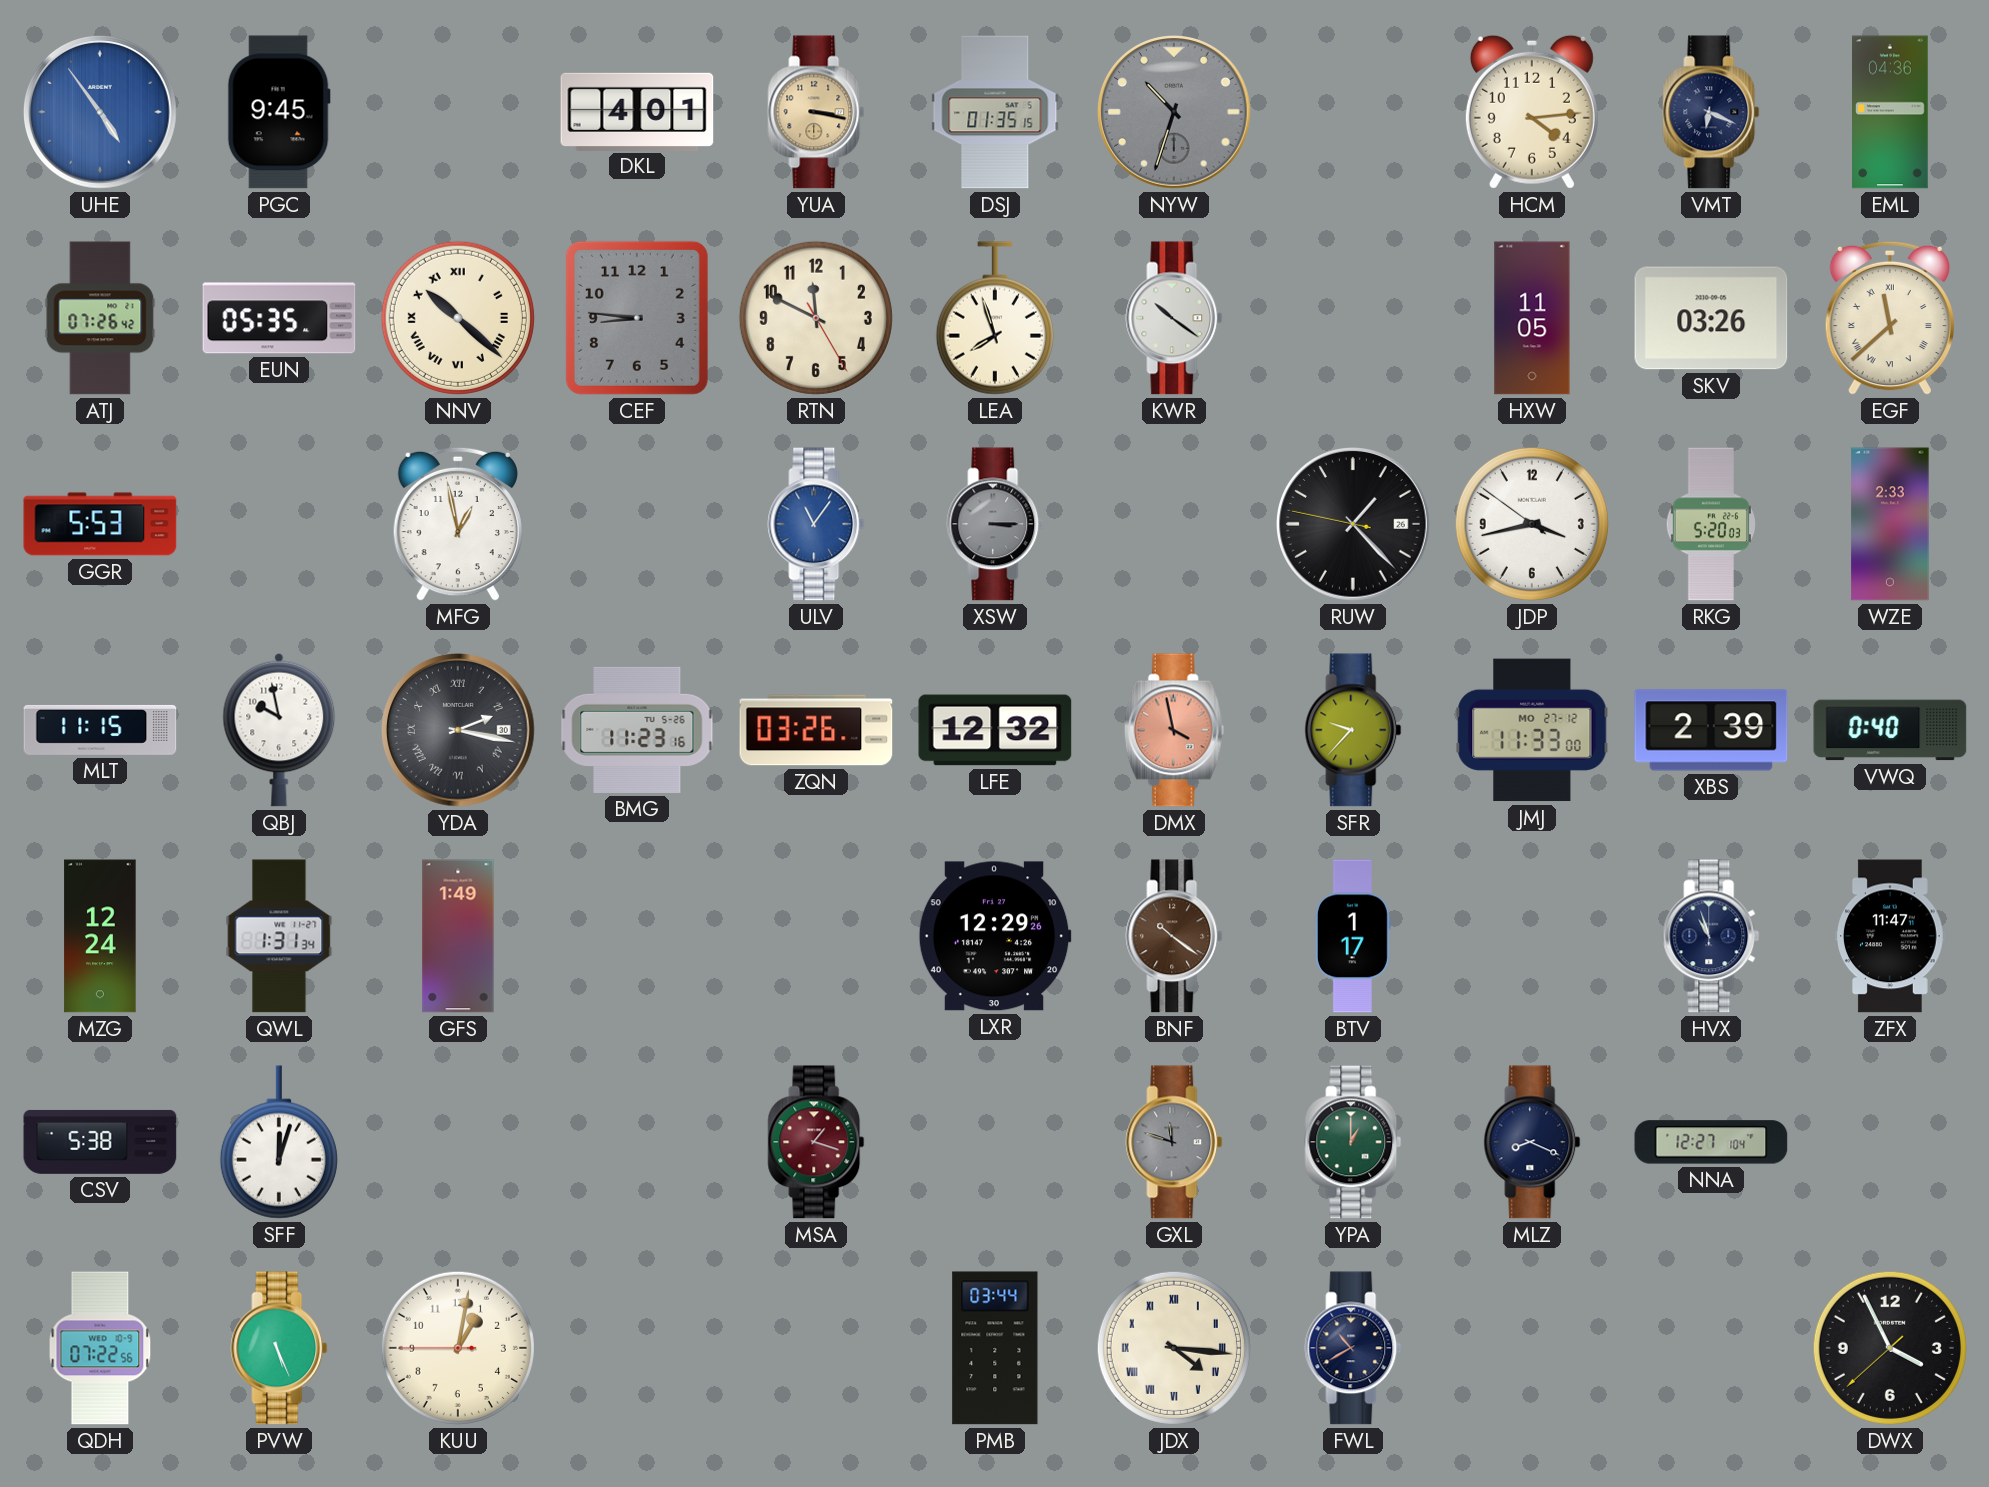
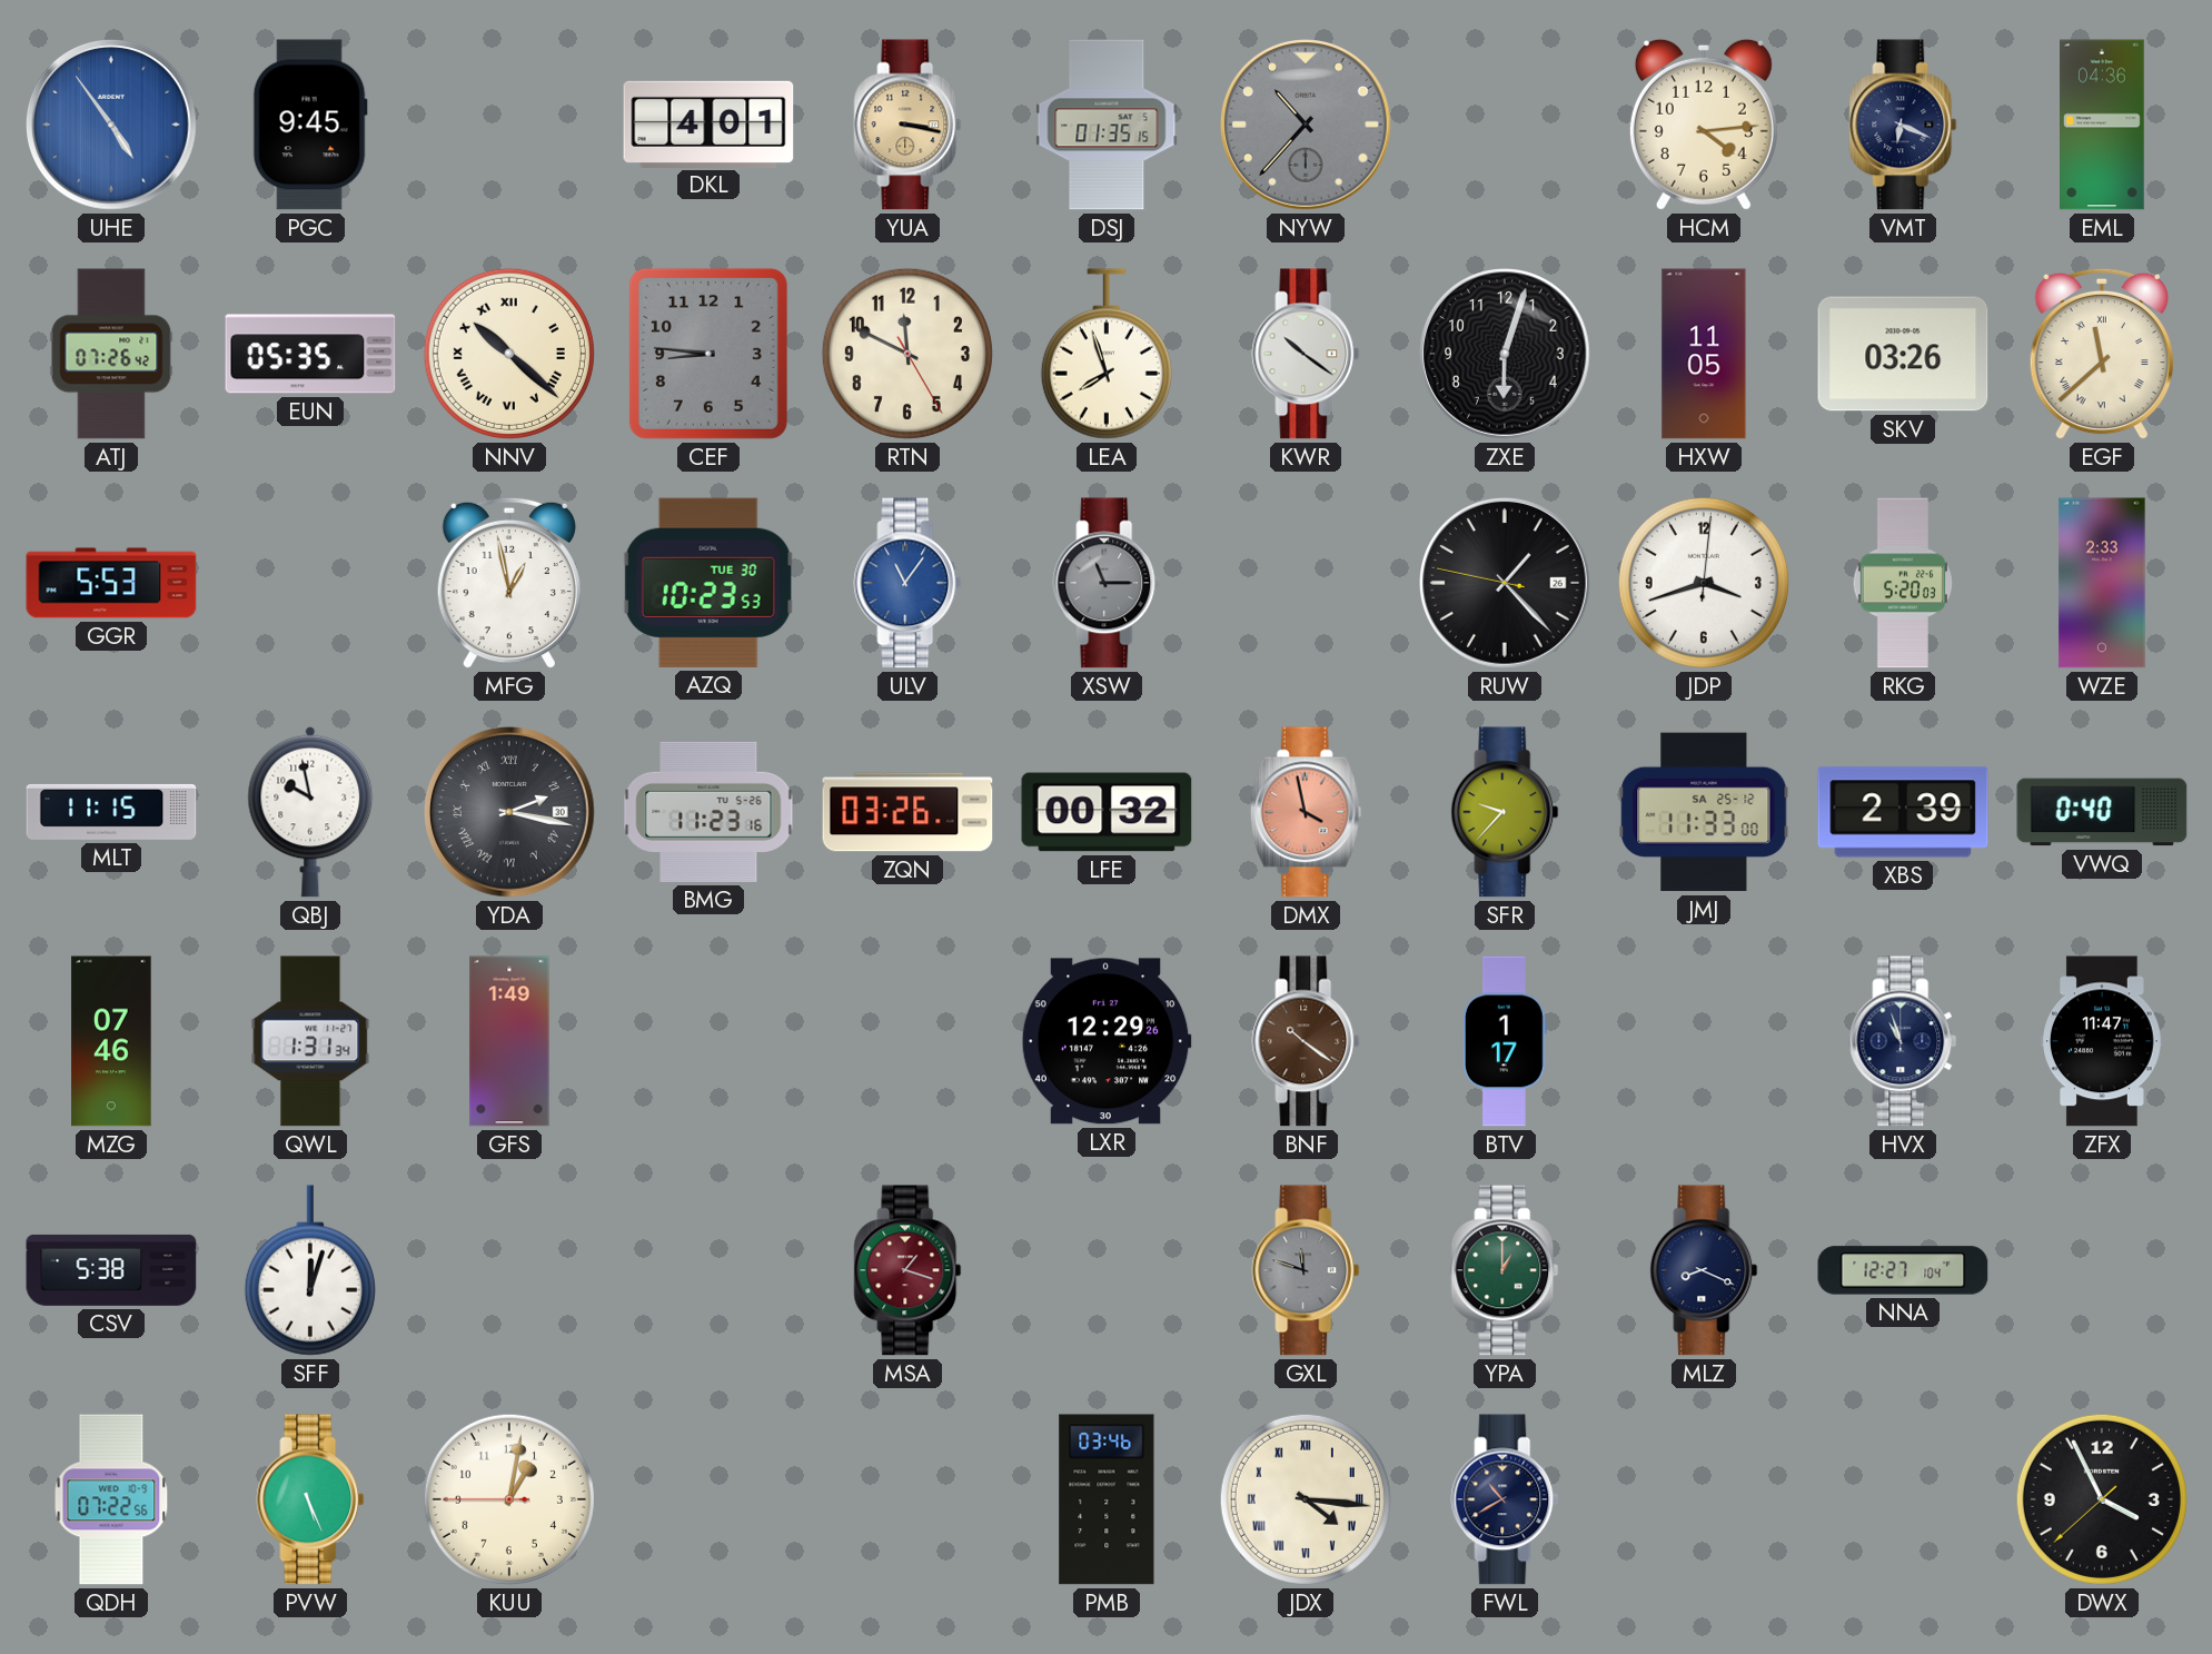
NYW: 10:33 -> 10:37
ZXE: none -> 6:03
AZQ: none -> 10:23
XSW: 3:15 -> 11:15
JDP: 3:42:51 -> 3:42:01
LFE: 12:32 -> 00:32
JMJ date: MO 27-12 -> SA 25-12
MZG: 12:24 -> 07:46
PMB: 03:44 -> 03:46
